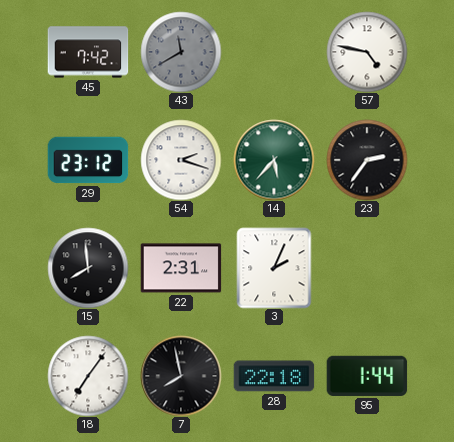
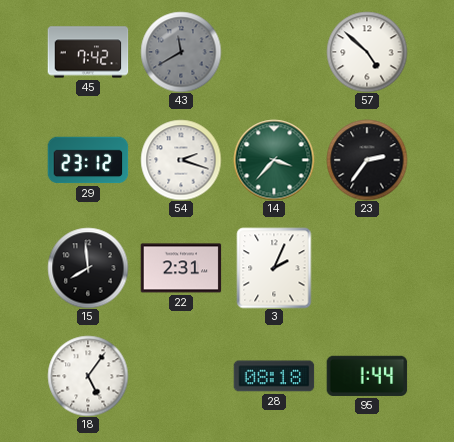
57: 4:47 -> 4:52
14: 5:37 -> 3:37
18: 7:06 -> 5:06
7: 7:58 -> none
28: 22:18 -> 08:18
